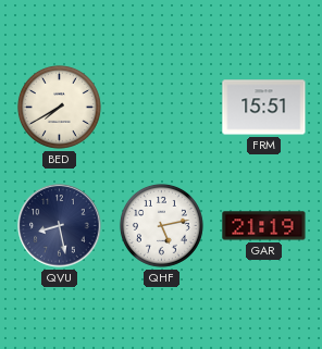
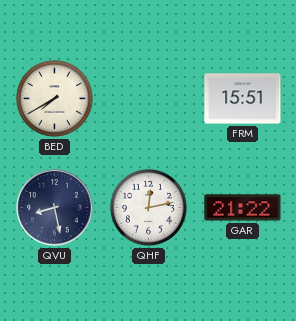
QHF: 5:13 -> 12:13
GAR: 21:19 -> 21:22
